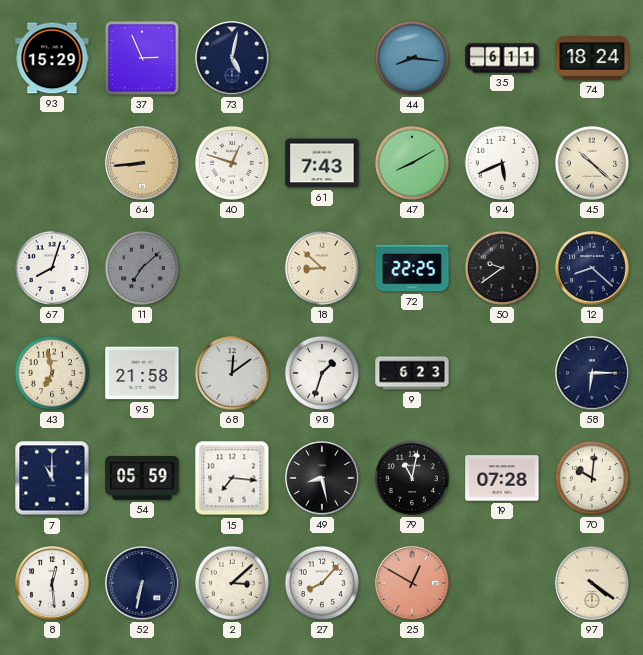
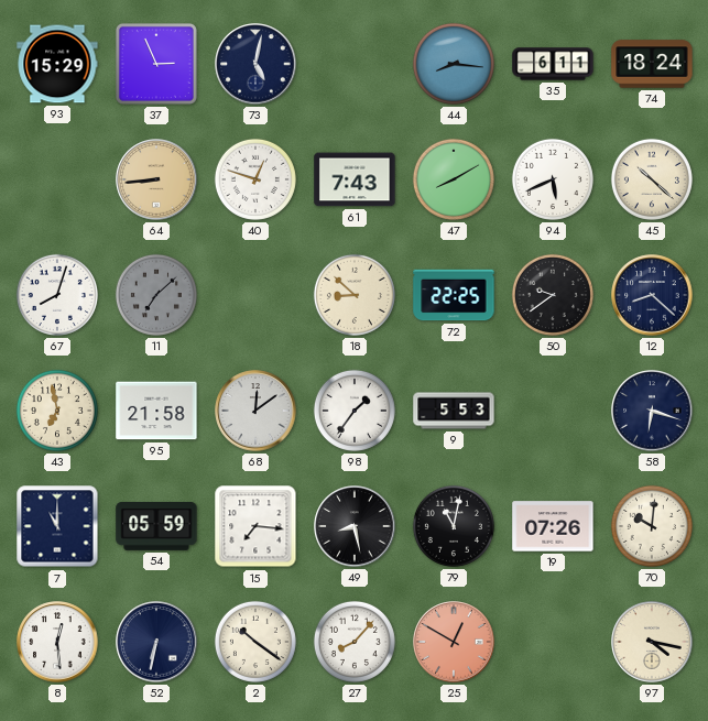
98: 1:33 -> 1:36
9: 6:23 -> 5:53
58: 6:15 -> 6:18
19: 07:28 -> 07:26
2: 3:08 -> 10:21
97: 4:21 -> 4:17
